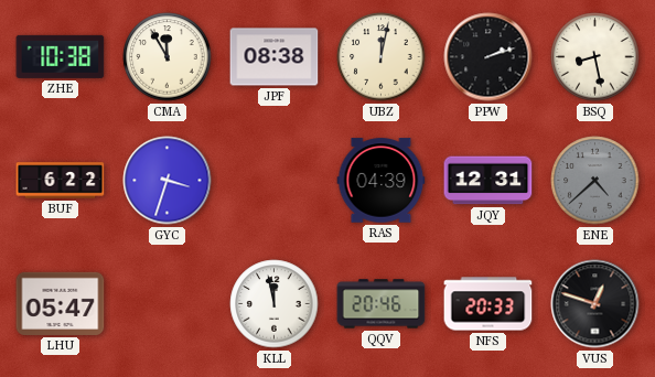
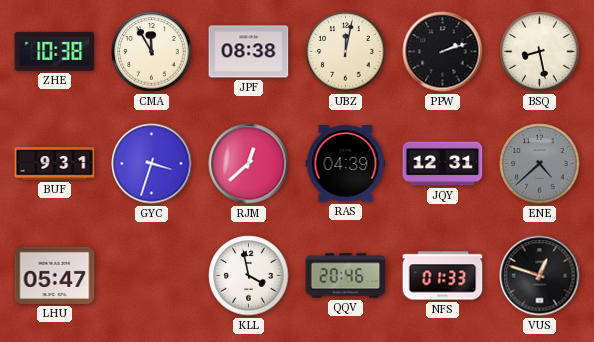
BUF: 6:22 -> 9:31
RJM: none -> 12:38
KLL: 11:58 -> 3:58
NFS: 20:33 -> 01:33
